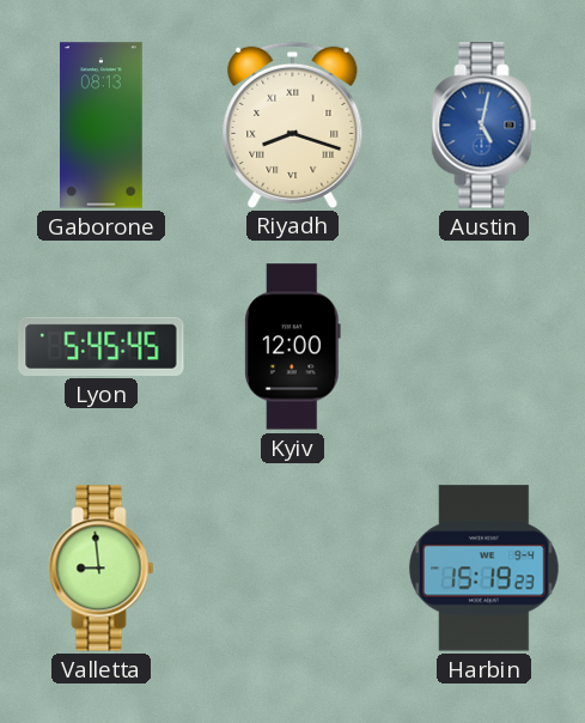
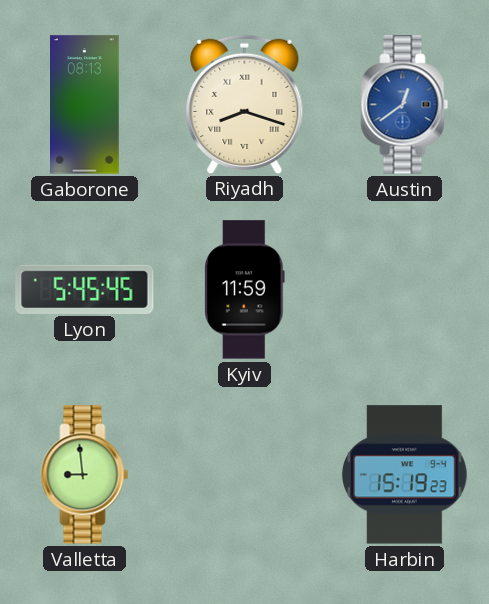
Austin: 5:02 -> 12:39
Kyiv: 12:00 -> 11:59
